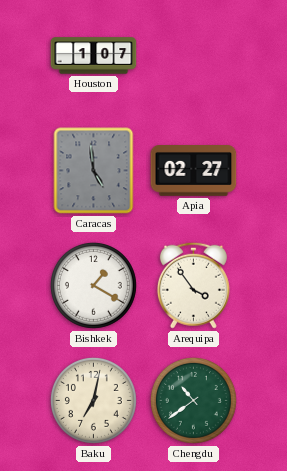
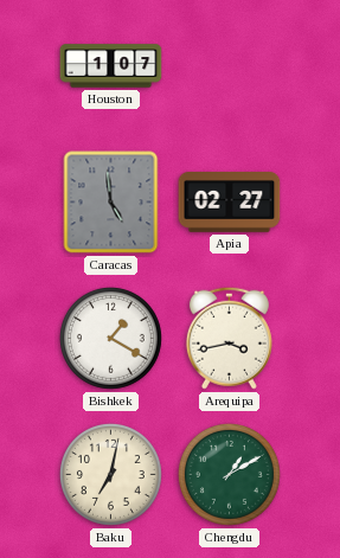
Arequipa: 3:54 -> 3:43
Chengdu: 10:39 -> 1:10
